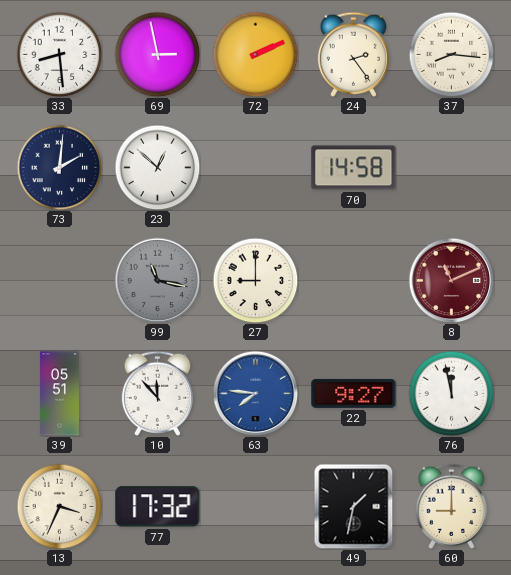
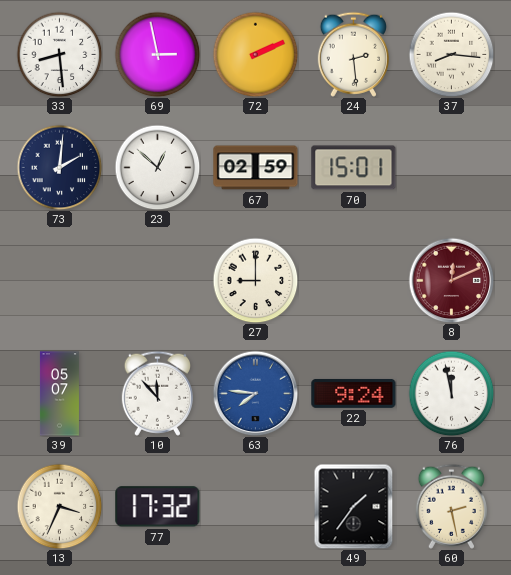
24: 2:24 -> 2:29
67: none -> 02:59
70: 14:58 -> 15:01
99: 11:17 -> none
8: 11:11 -> 12:11
39: 05:51 -> 05:07
22: 9:27 -> 9:24
49: 1:32 -> 1:36
60: 9:00 -> 2:28
